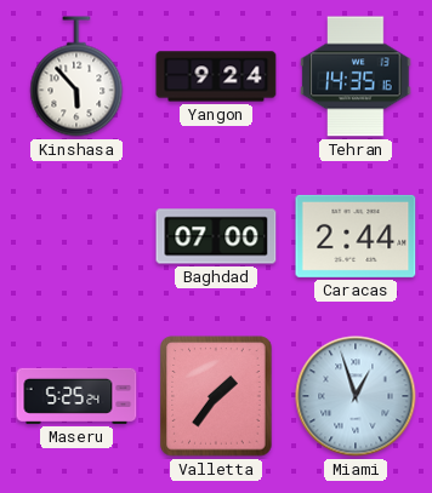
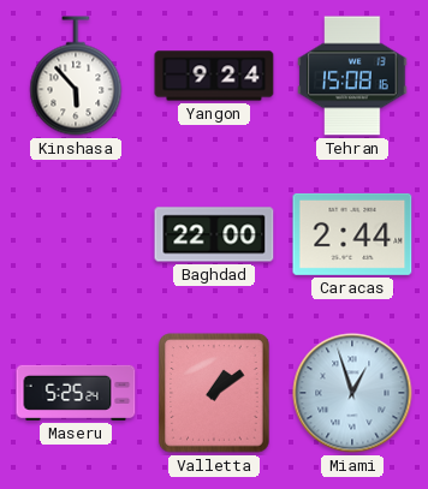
Tehran: 14:35 -> 15:08
Baghdad: 07:00 -> 22:00
Valletta: 1:36 -> 1:09
